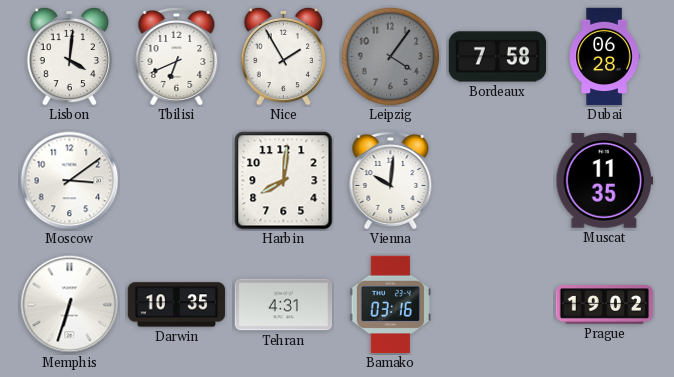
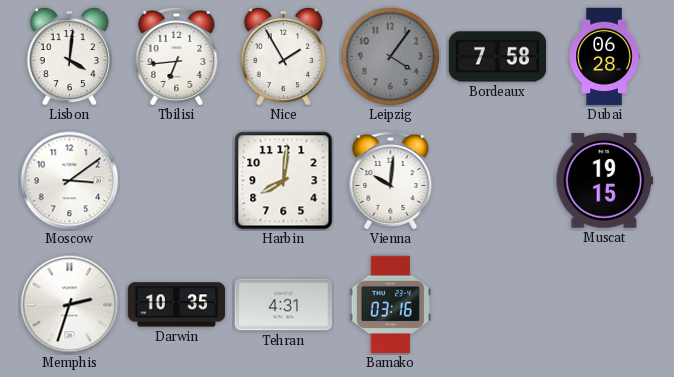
Tbilisi: 6:41 -> 6:44
Muscat: 11:35 -> 19:15
Memphis: 6:33 -> 2:33
Prague: 19:02 -> none
